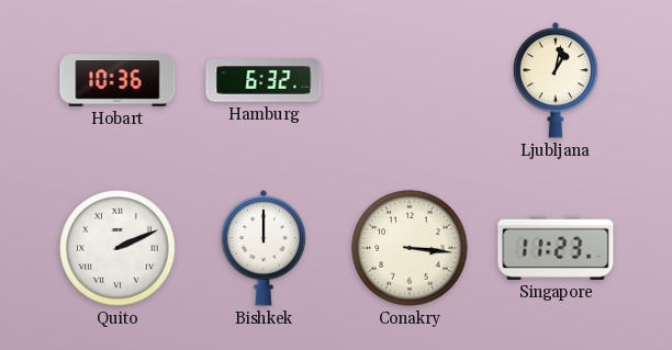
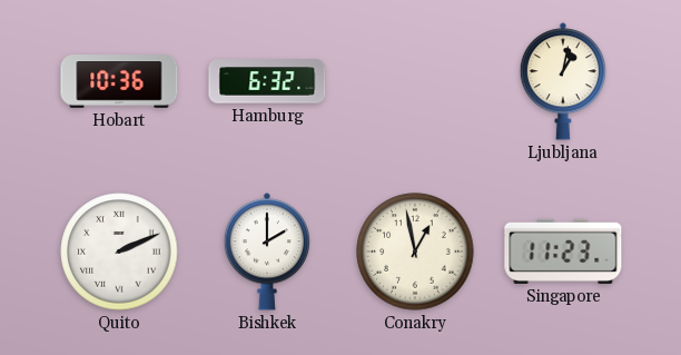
Bishkek: 12:00 -> 2:00
Conakry: 3:16 -> 12:58
